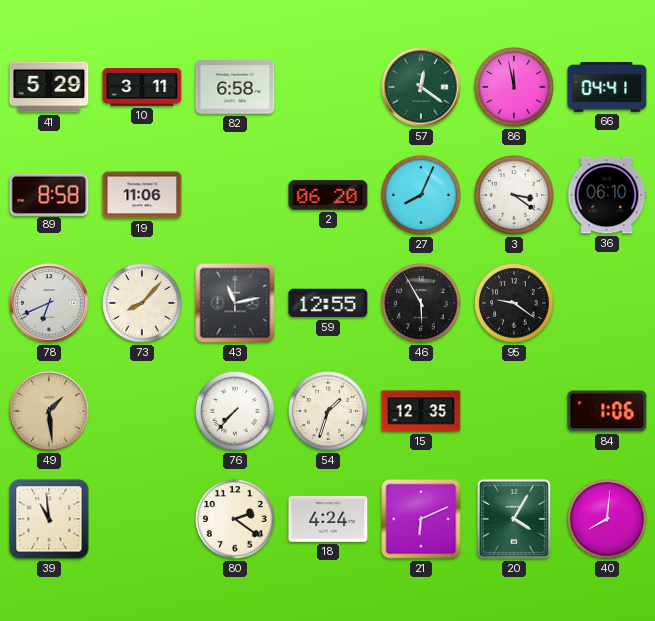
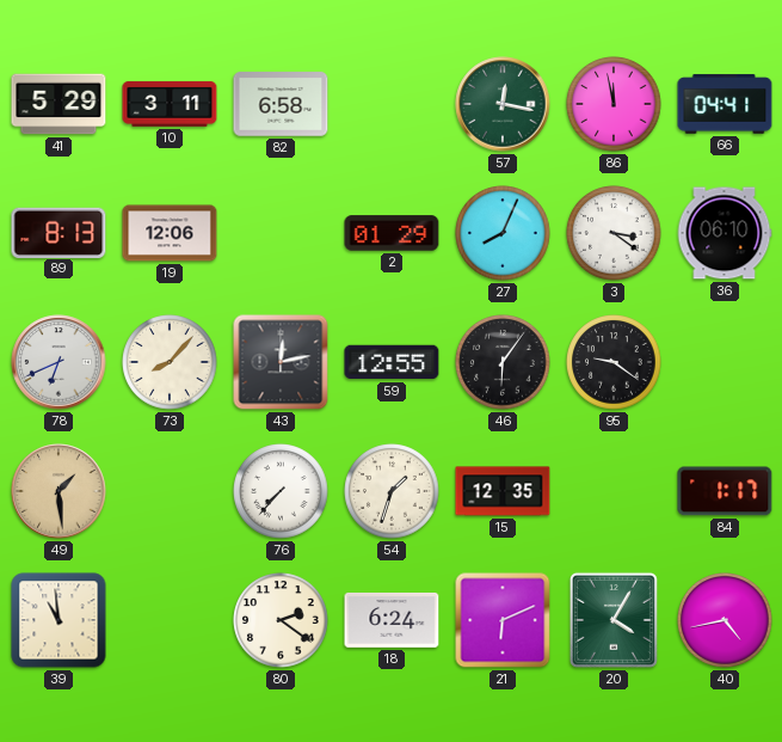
57: 12:21 -> 12:17
89: 8:58 -> 8:13
19: 11:06 -> 12:06
2: 06:20 -> 01:29
43: 11:13 -> 12:13
46: 5:55 -> 6:06
84: 1:06 -> 1:17
18: 4:24 -> 6:24
40: 8:01 -> 4:43
